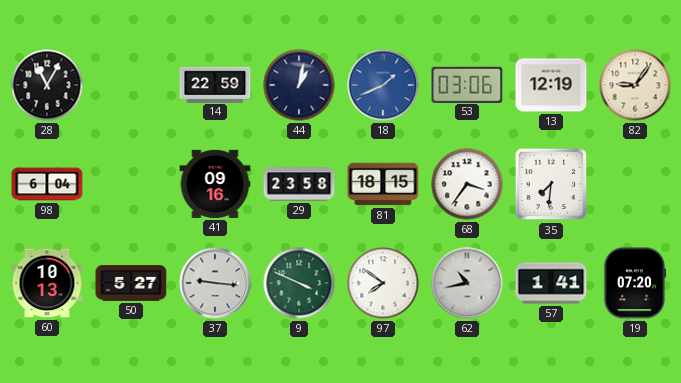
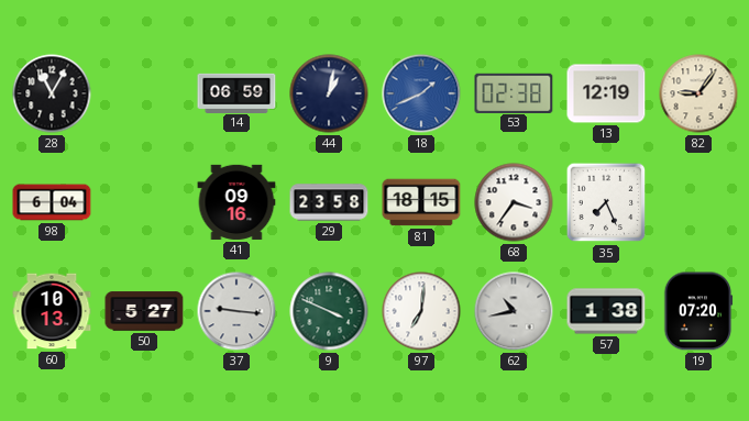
14: 22:59 -> 06:59
53: 03:06 -> 02:38
35: 7:31 -> 7:26
97: 7:51 -> 7:01
57: 1:41 -> 1:38
